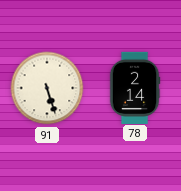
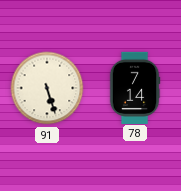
78: 2:14 -> 7:14
